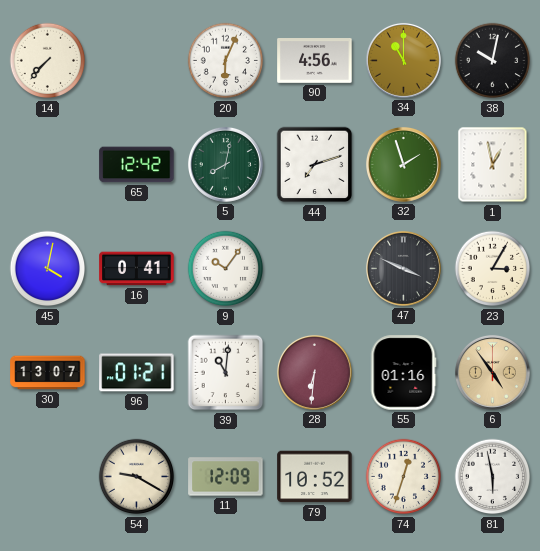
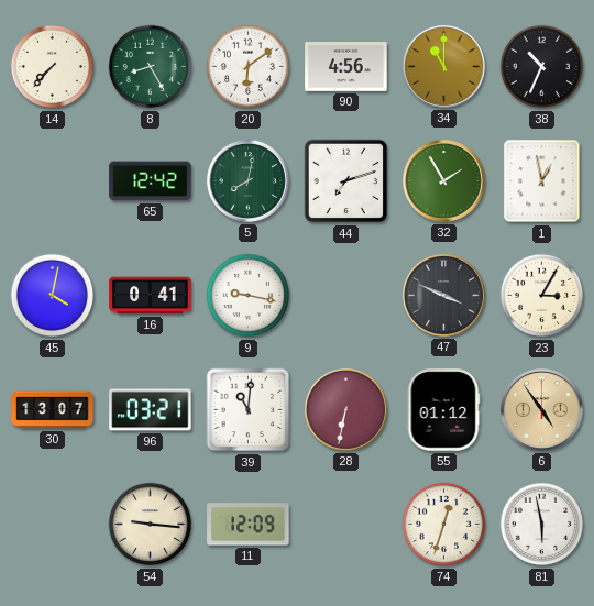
8: none -> 8:25
20: 6:04 -> 6:09
38: 10:02 -> 10:34
32: 1:57 -> 1:55
9: 10:06 -> 9:17
96: 01:21 -> 03:21
28: 6:31 -> 6:32
55: 01:16 -> 01:12
54: 9:20 -> 9:16
79: 10:52 -> none
